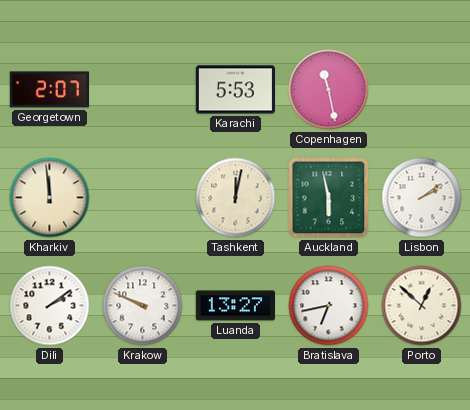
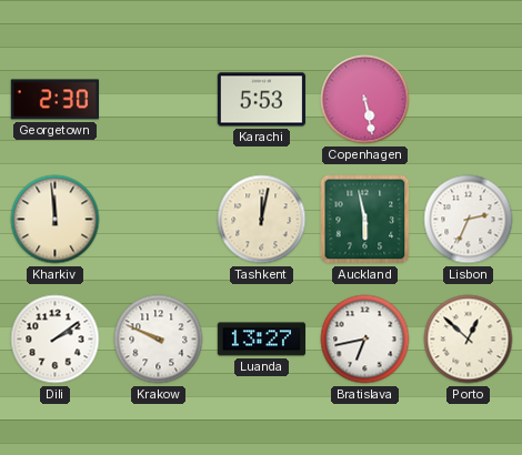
Georgetown: 2:07 -> 2:30
Copenhagen: 11:28 -> 5:28
Lisbon: 2:09 -> 2:34
